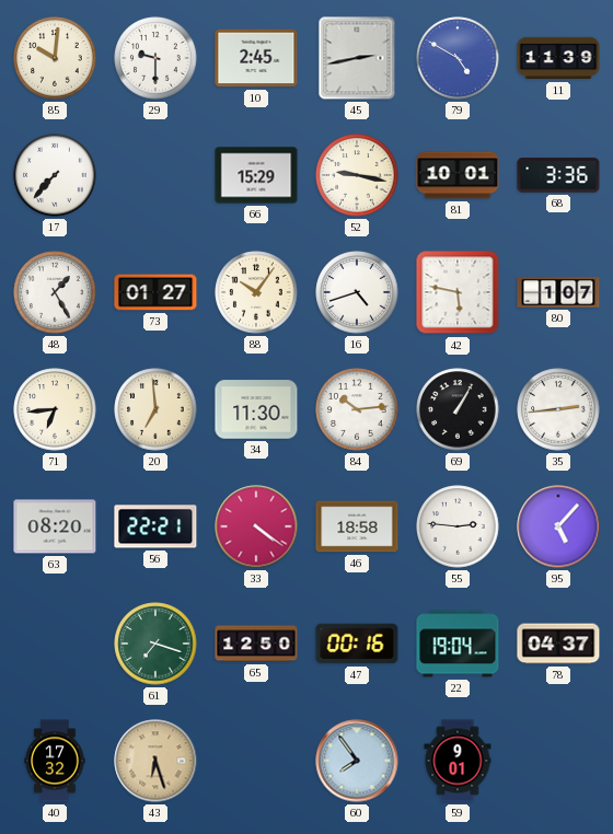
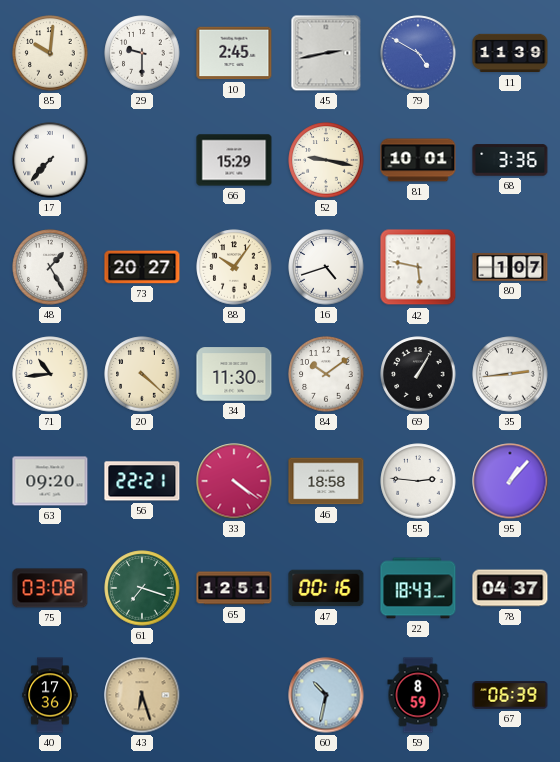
73: 01:27 -> 20:27
71: 6:44 -> 10:44
20: 6:59 -> 4:22
84: 10:14 -> 10:09
63: 08:20 -> 09:20
95: 5:07 -> 1:07
75: none -> 03:08
65: 12:50 -> 12:51
22: 19:04 -> 18:43
40: 17:32 -> 17:36
60: 7:54 -> 10:32
59: 9:01 -> 8:59
67: none -> 06:39
